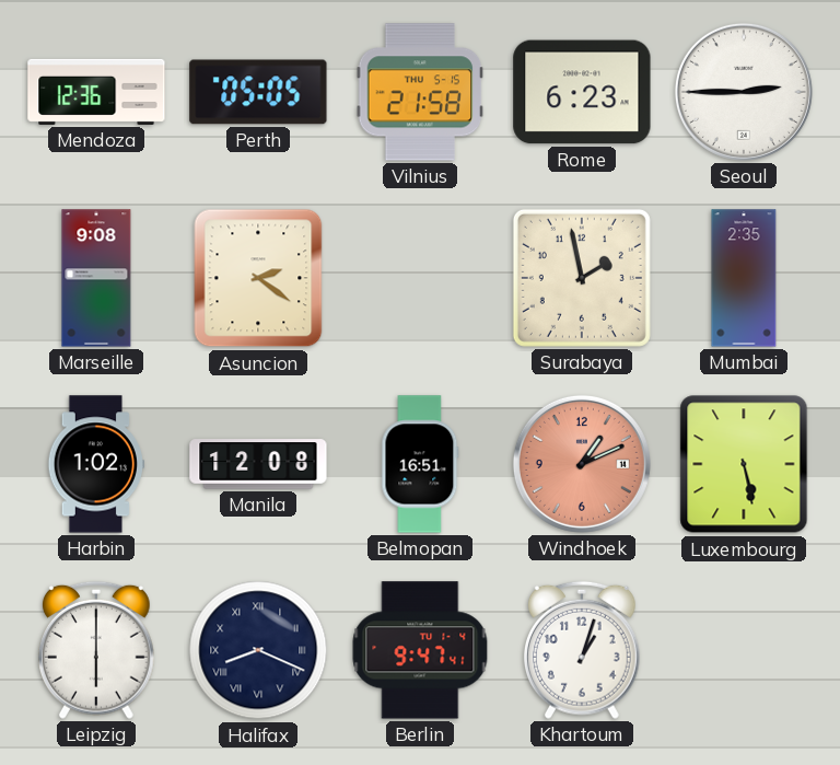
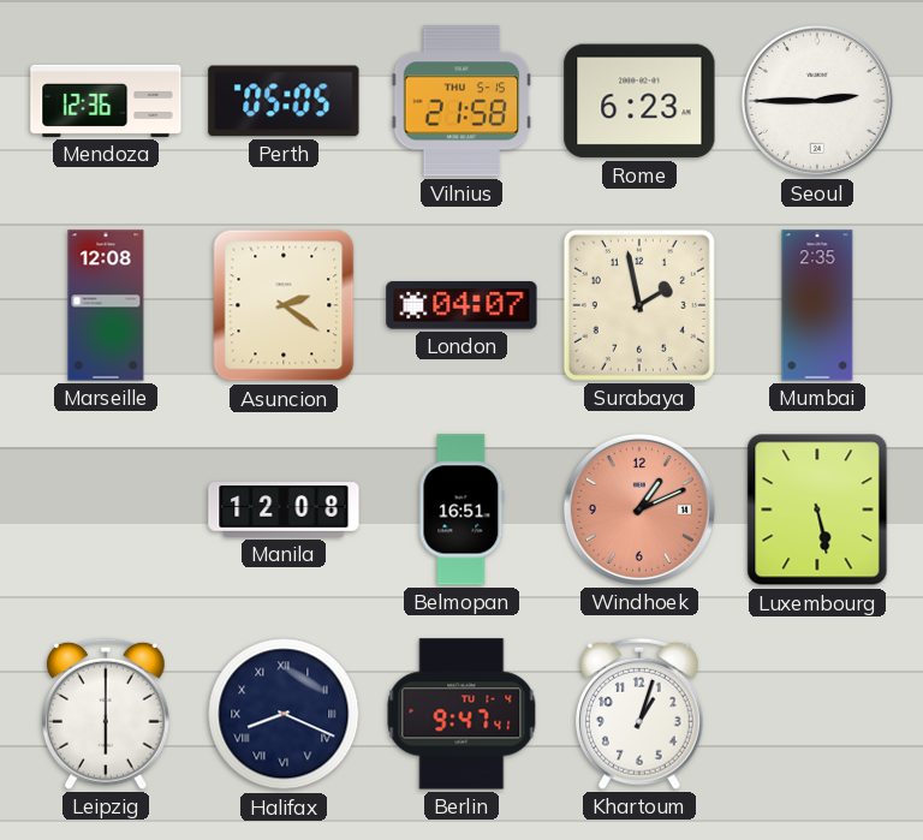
Marseille: 9:08 -> 12:08
London: none -> 04:07
Harbin: 1:02 -> none
